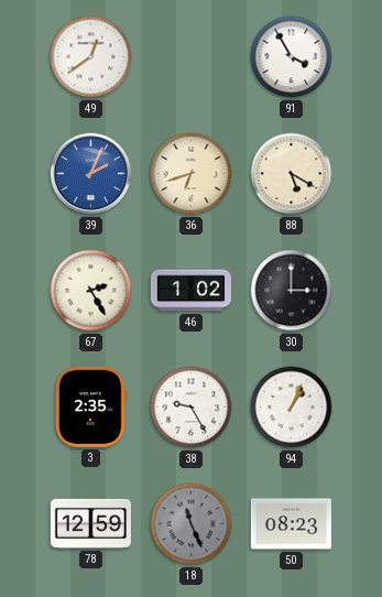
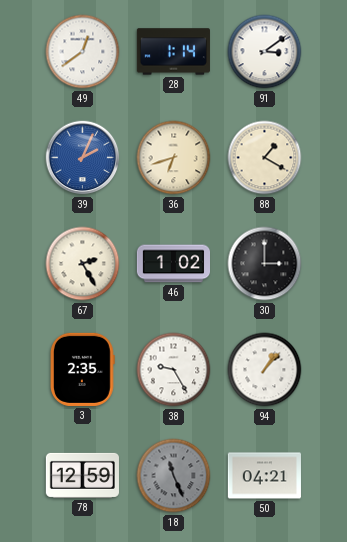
28: none -> 1:14
91: 3:55 -> 3:09
88: 5:20 -> 1:20
94: 1:04 -> 1:07
50: 08:23 -> 04:21
